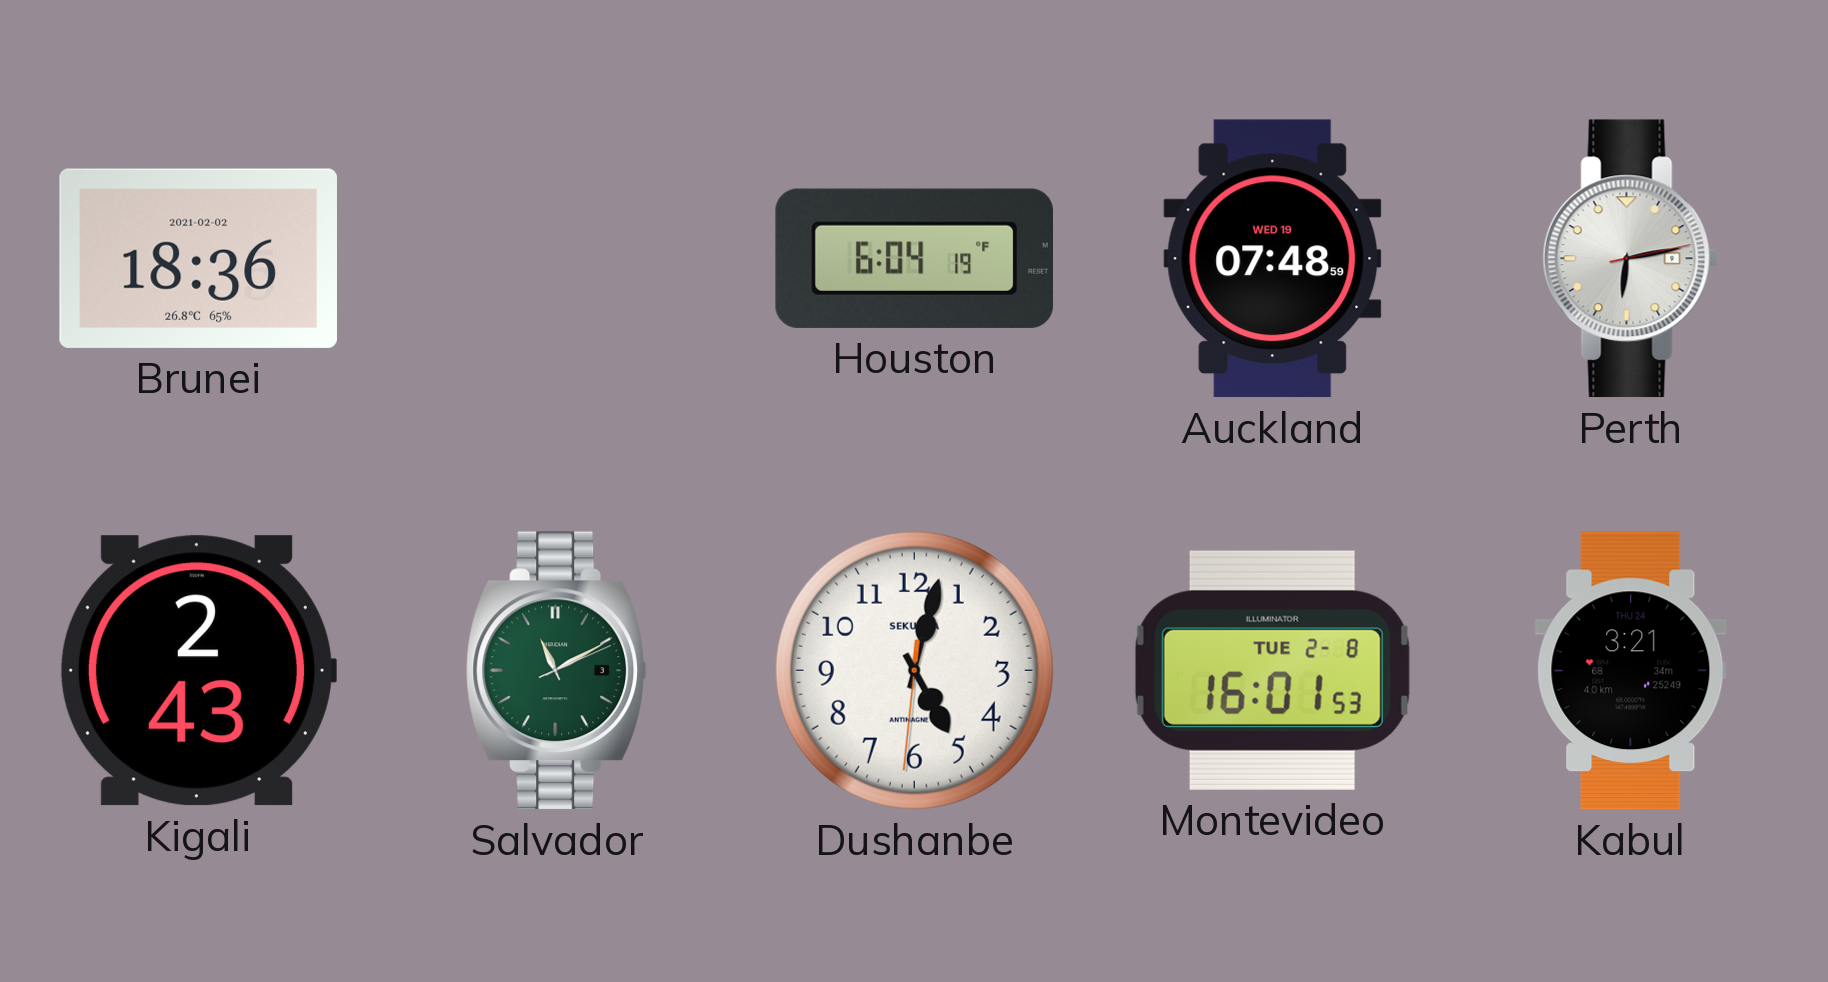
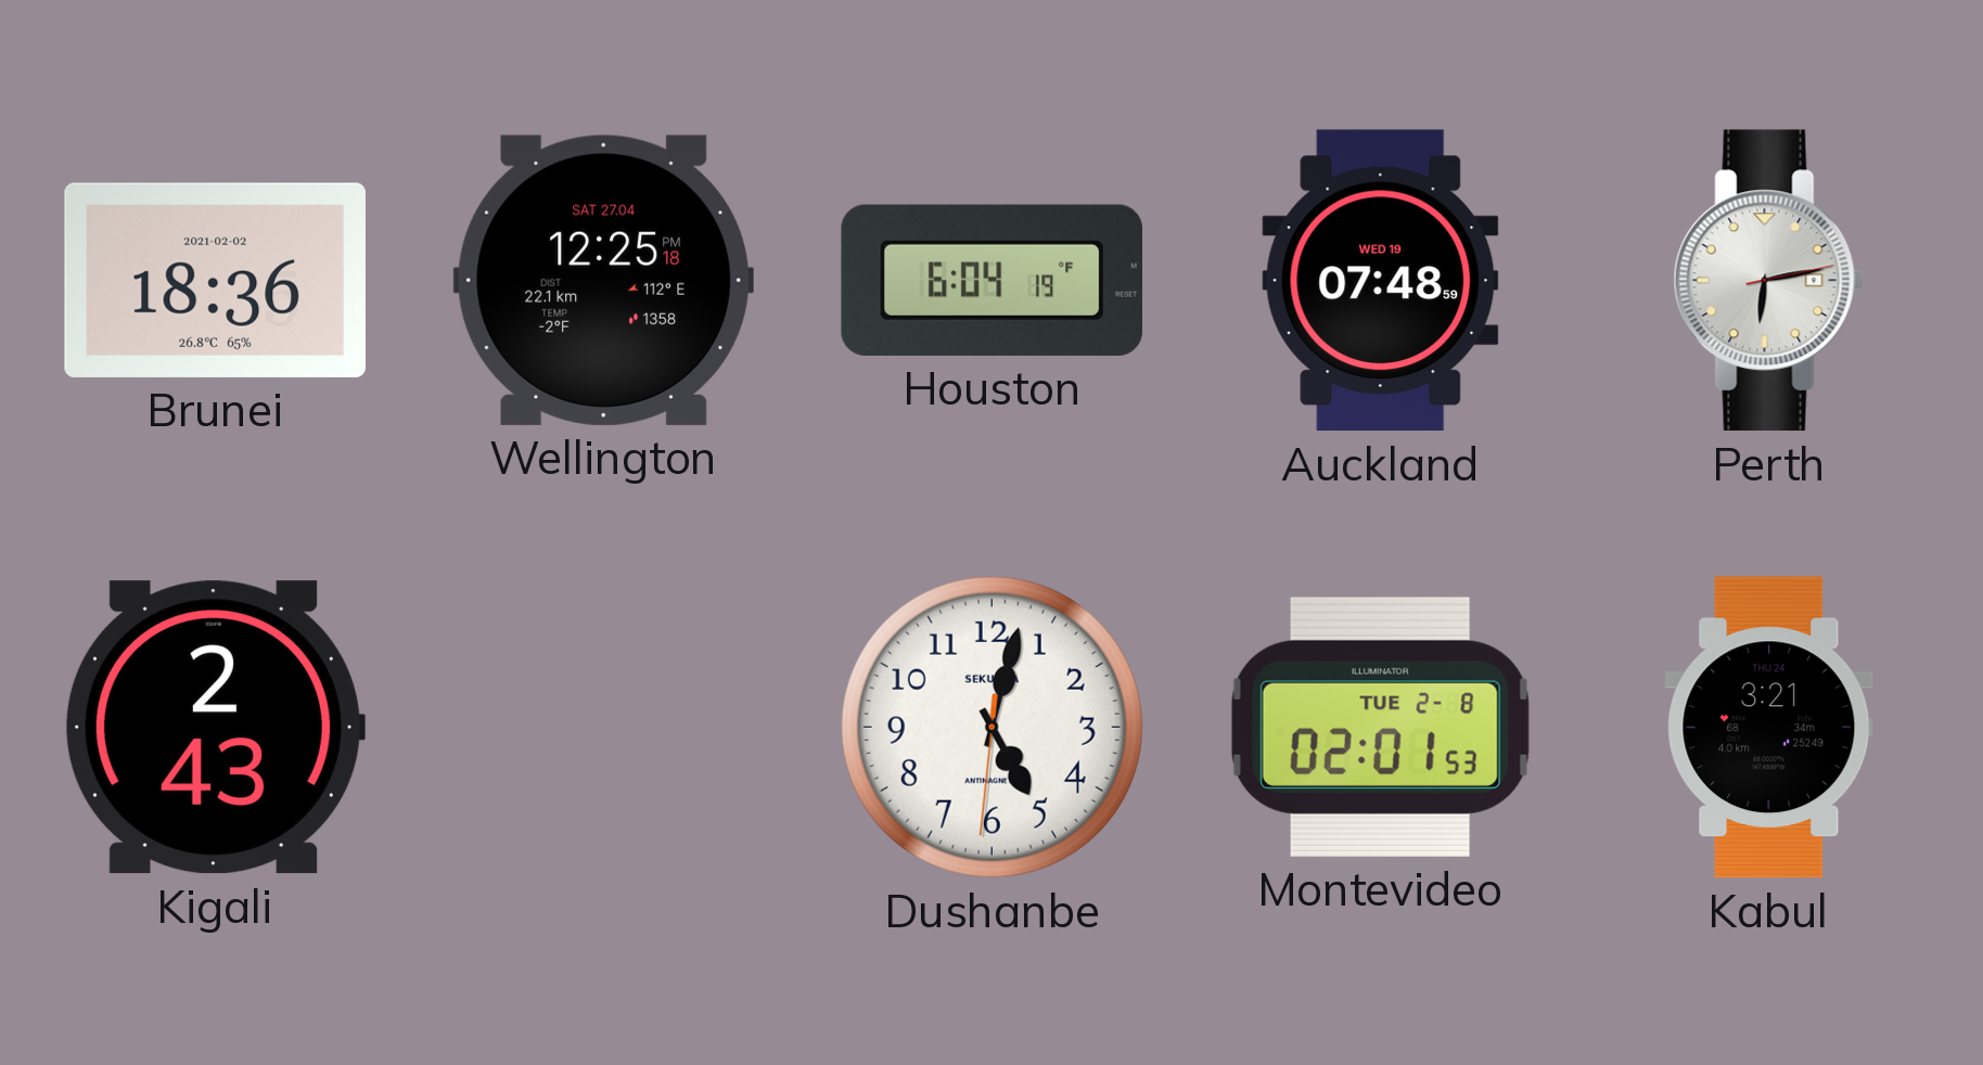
Wellington: none -> 12:25
Salvador: 11:10 -> none
Montevideo: 16:01 -> 02:01
